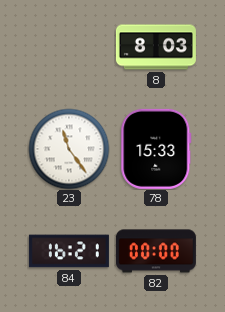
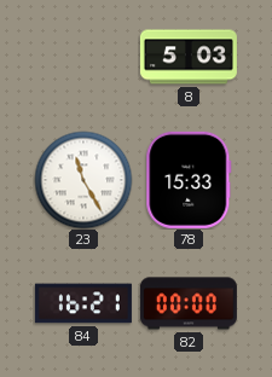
8: 8:03 -> 5:03
23: 11:24 -> 11:25
